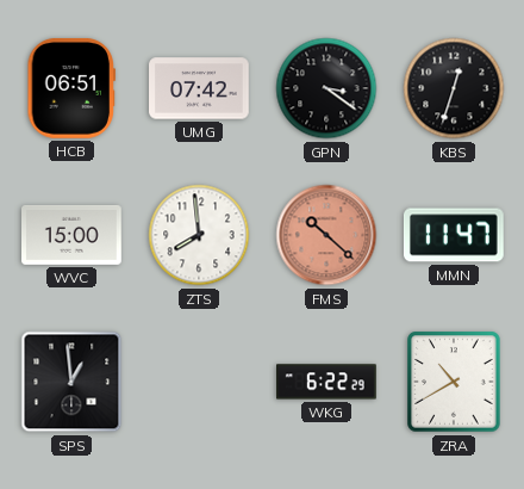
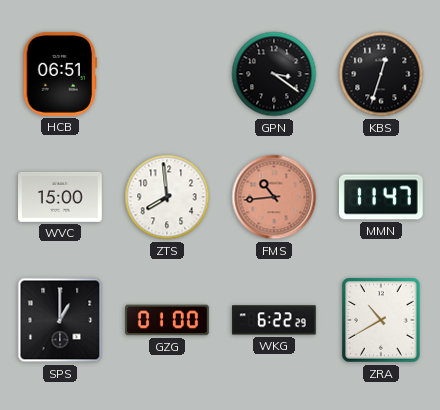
UMG: 07:42 -> none
FMS: 10:22 -> 10:44
SPS: 12:59 -> 1:00
GZG: none -> 01:00
